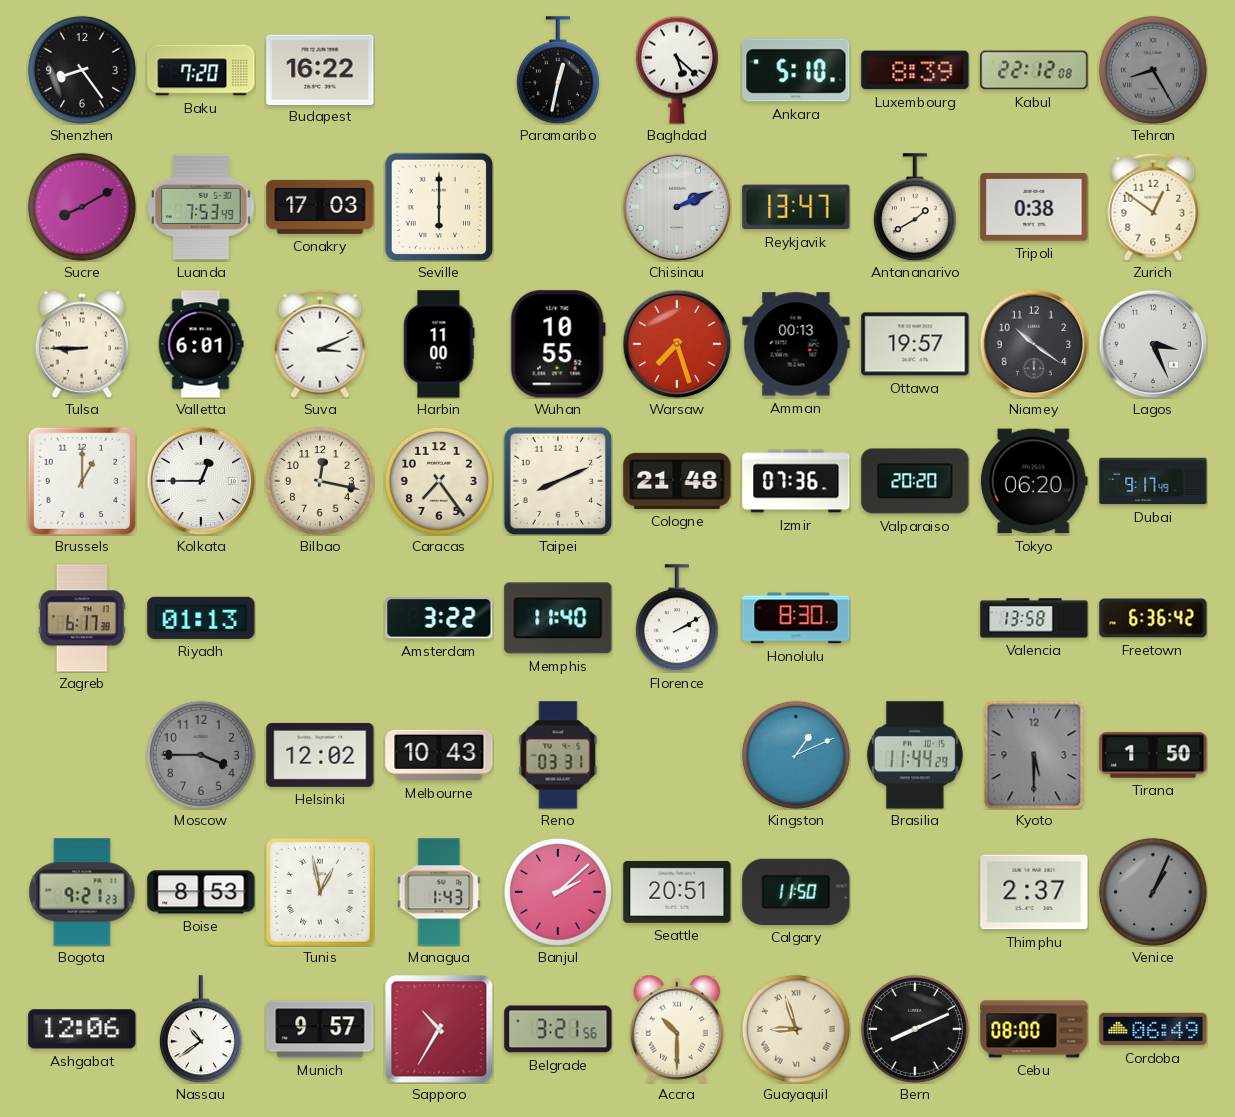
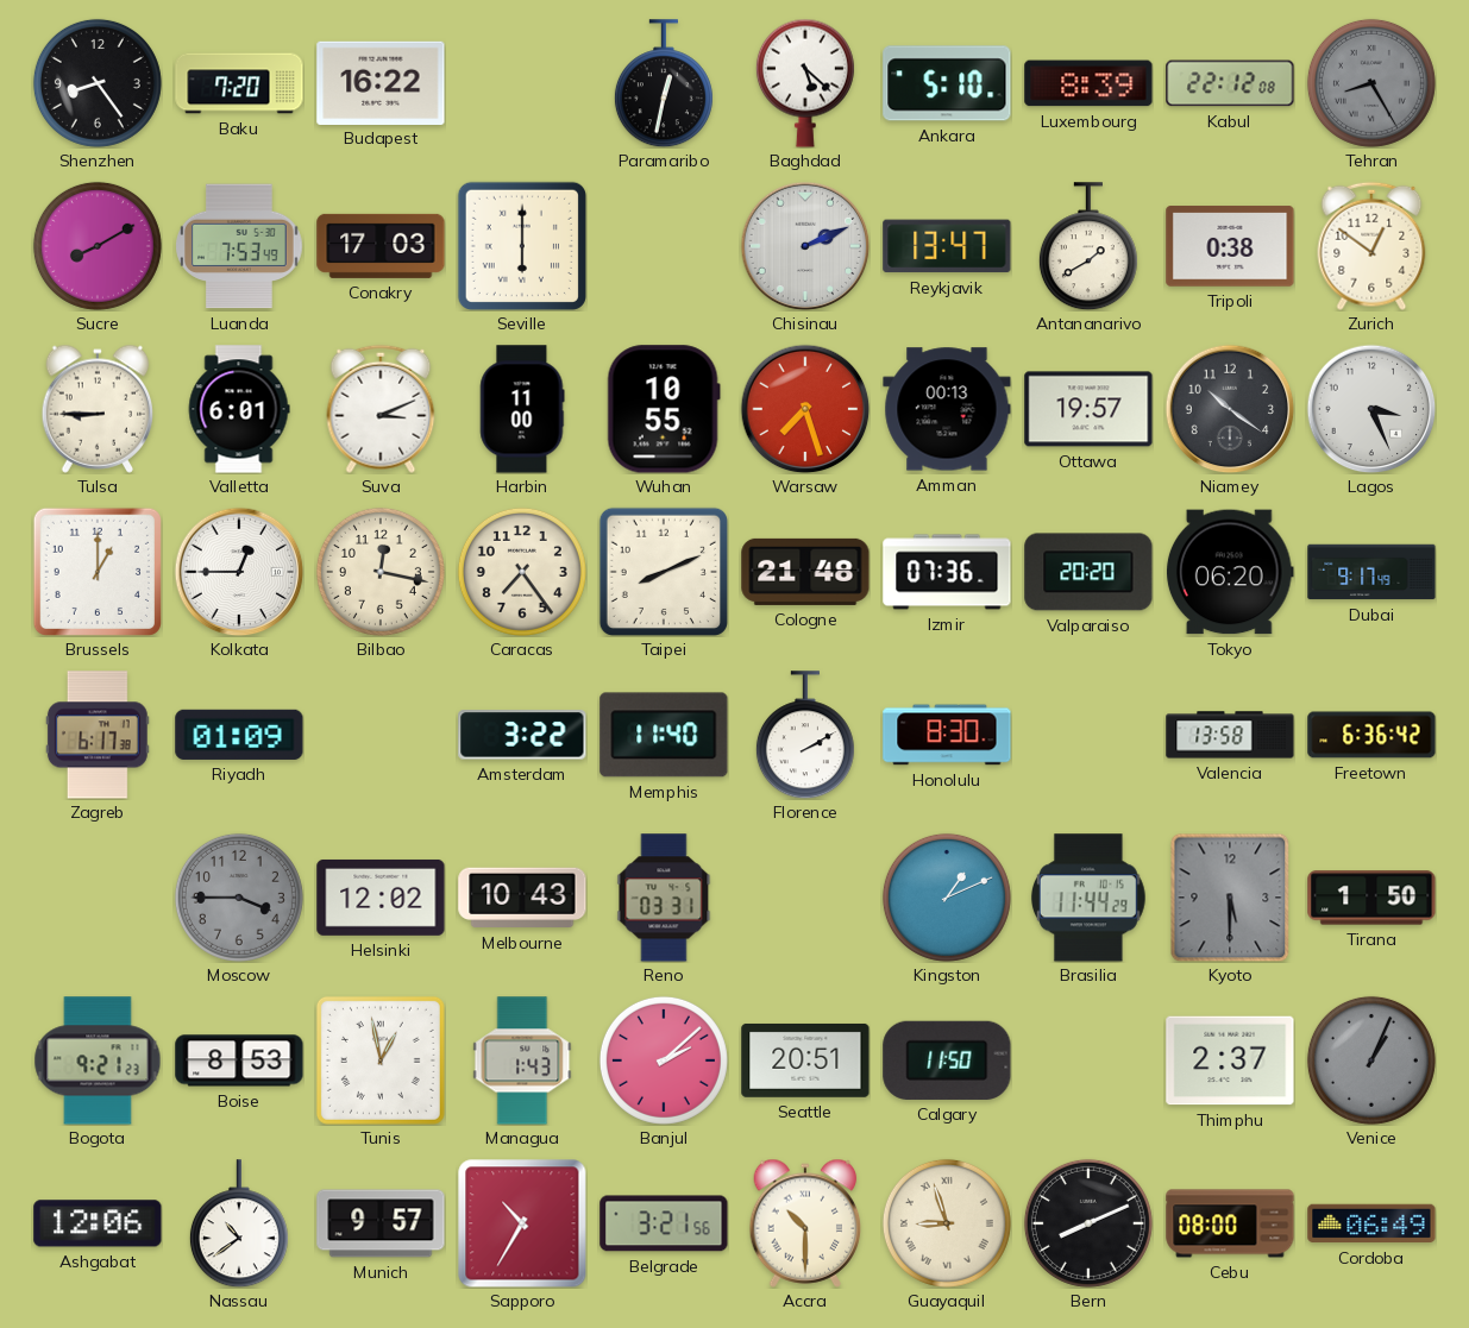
Riyadh: 01:13 -> 01:09
